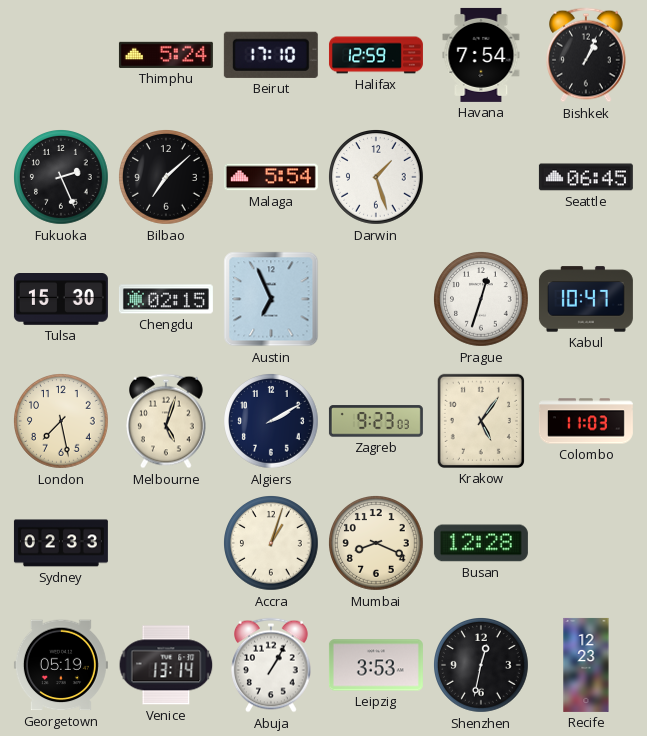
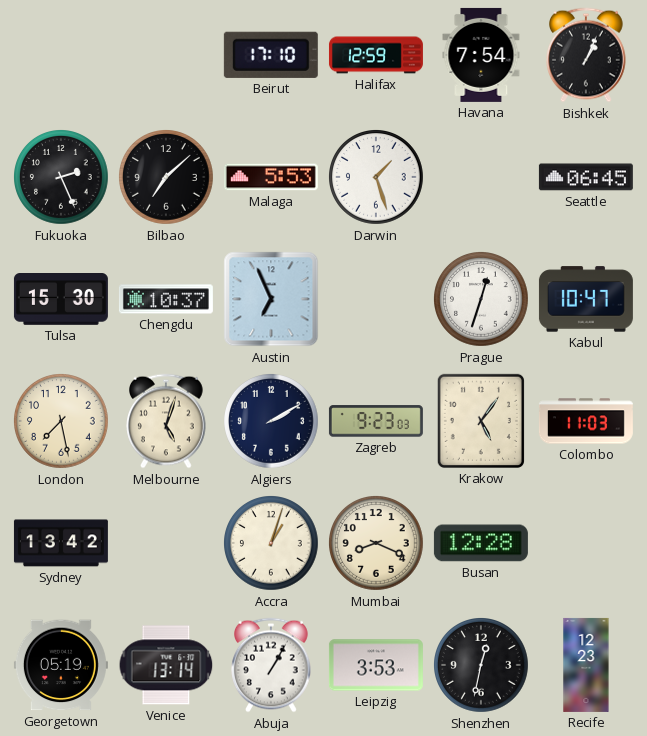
Thimphu: 5:24 -> none
Malaga: 5:54 -> 5:53
Chengdu: 02:15 -> 10:37
Sydney: 02:33 -> 13:42
